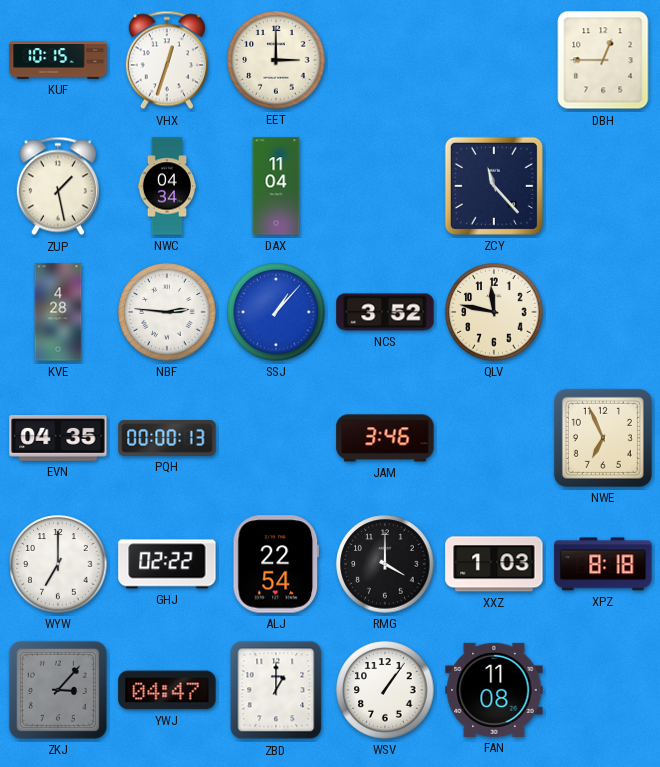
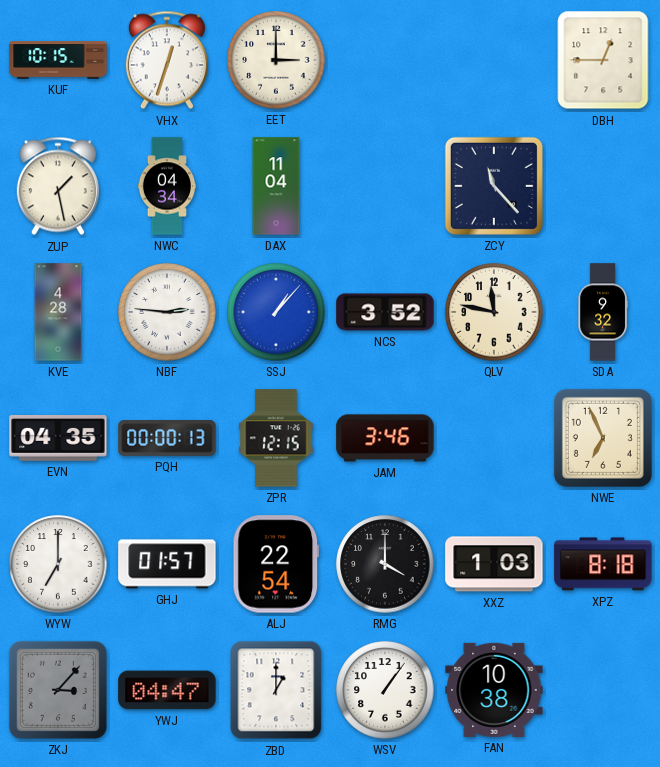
SDA: none -> 9:32
ZPR: none -> 12:15
GHJ: 02:22 -> 01:57
FAN: 11:08 -> 10:38
